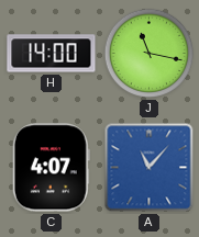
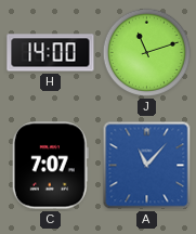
J: 11:17 -> 11:12
C: 4:07 -> 7:07
